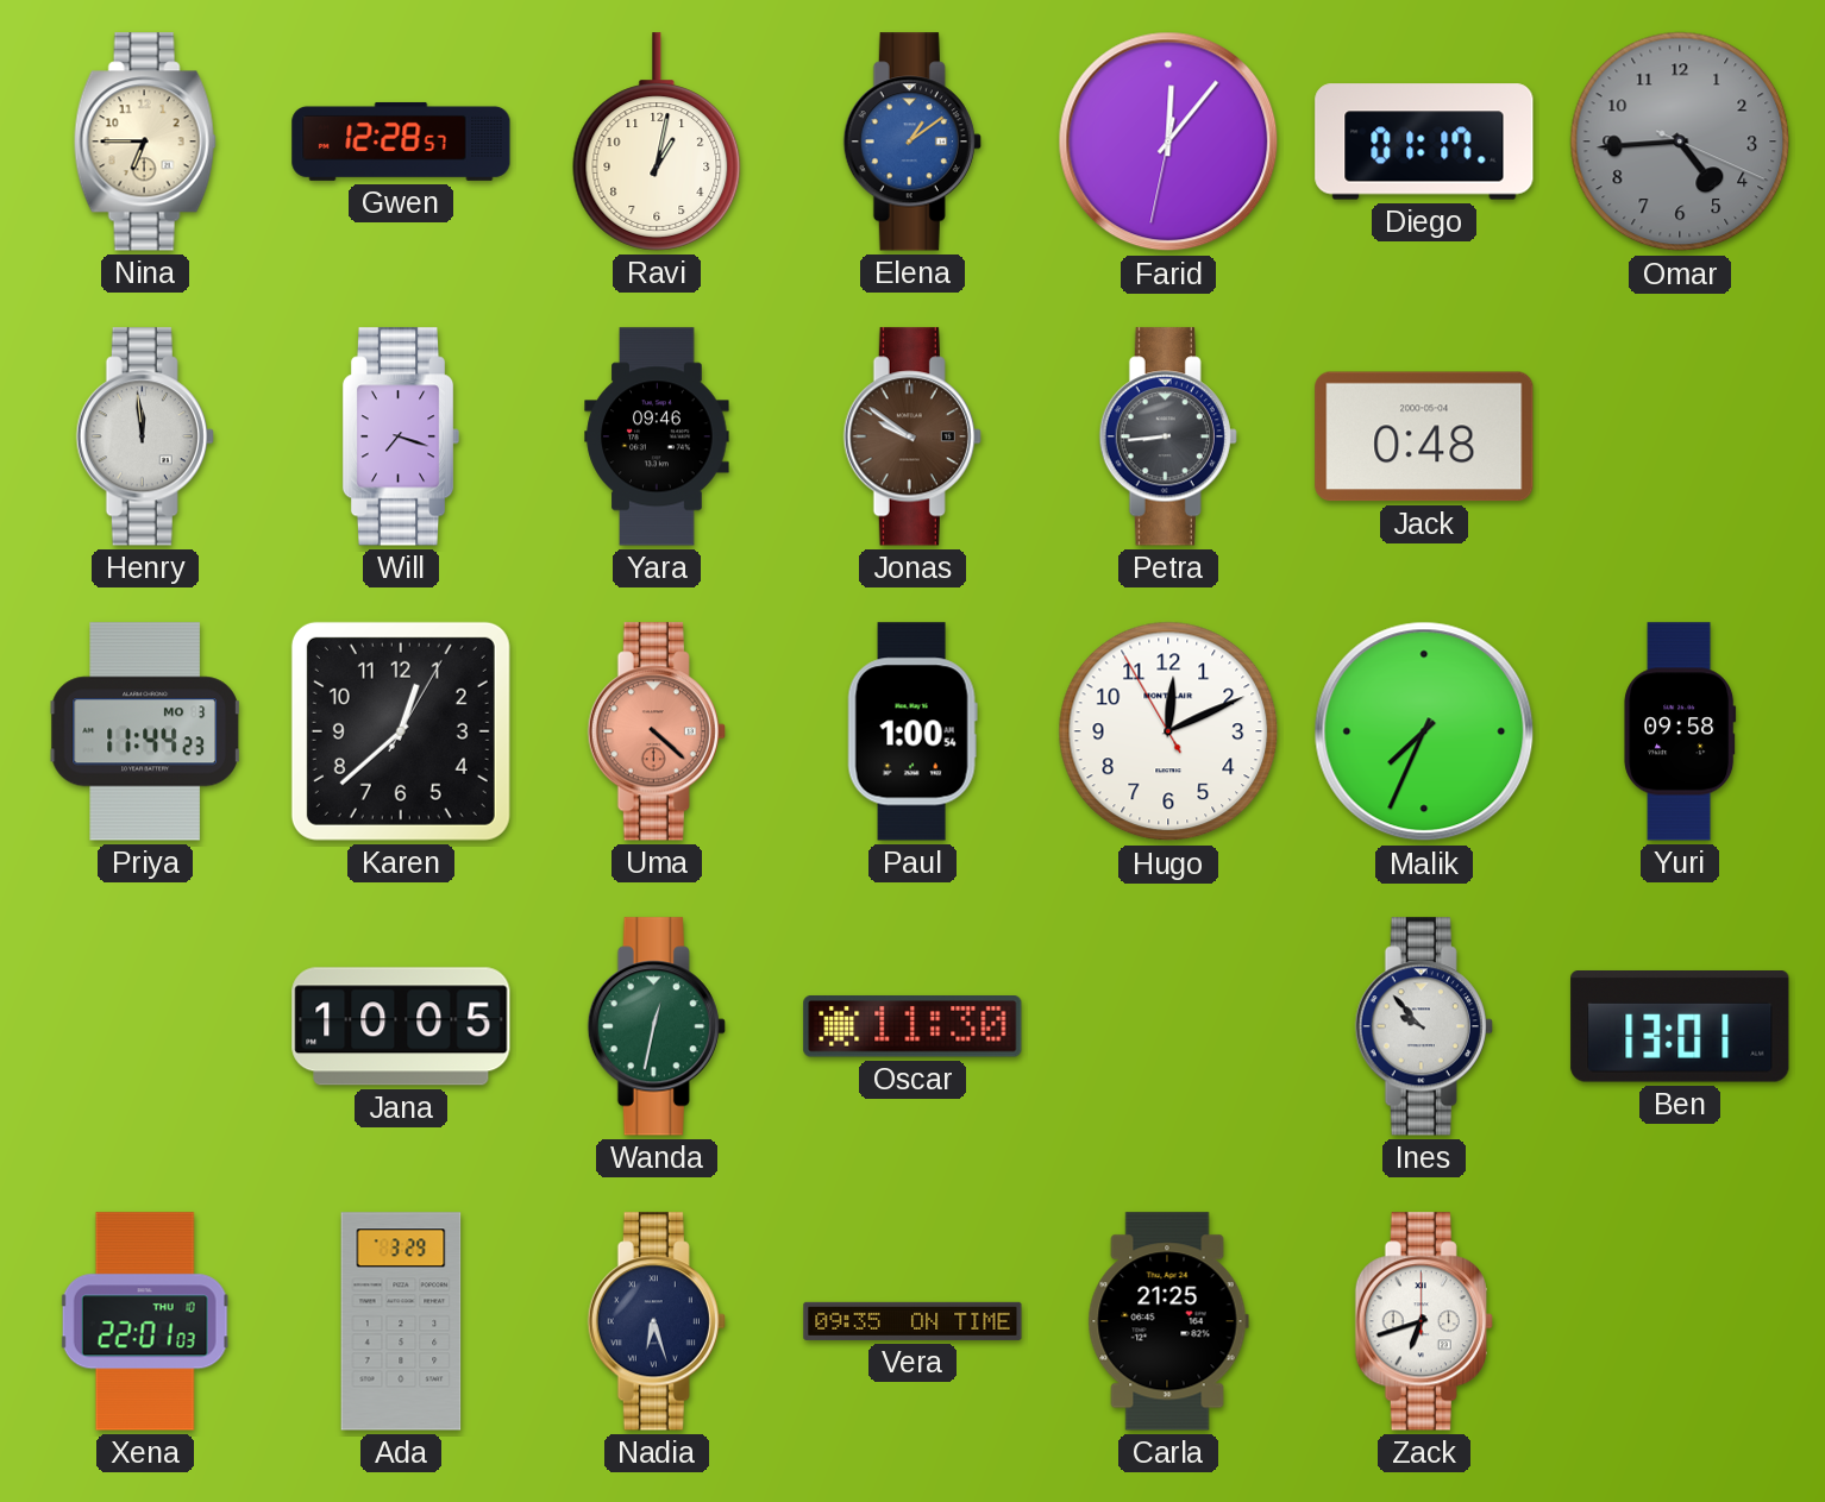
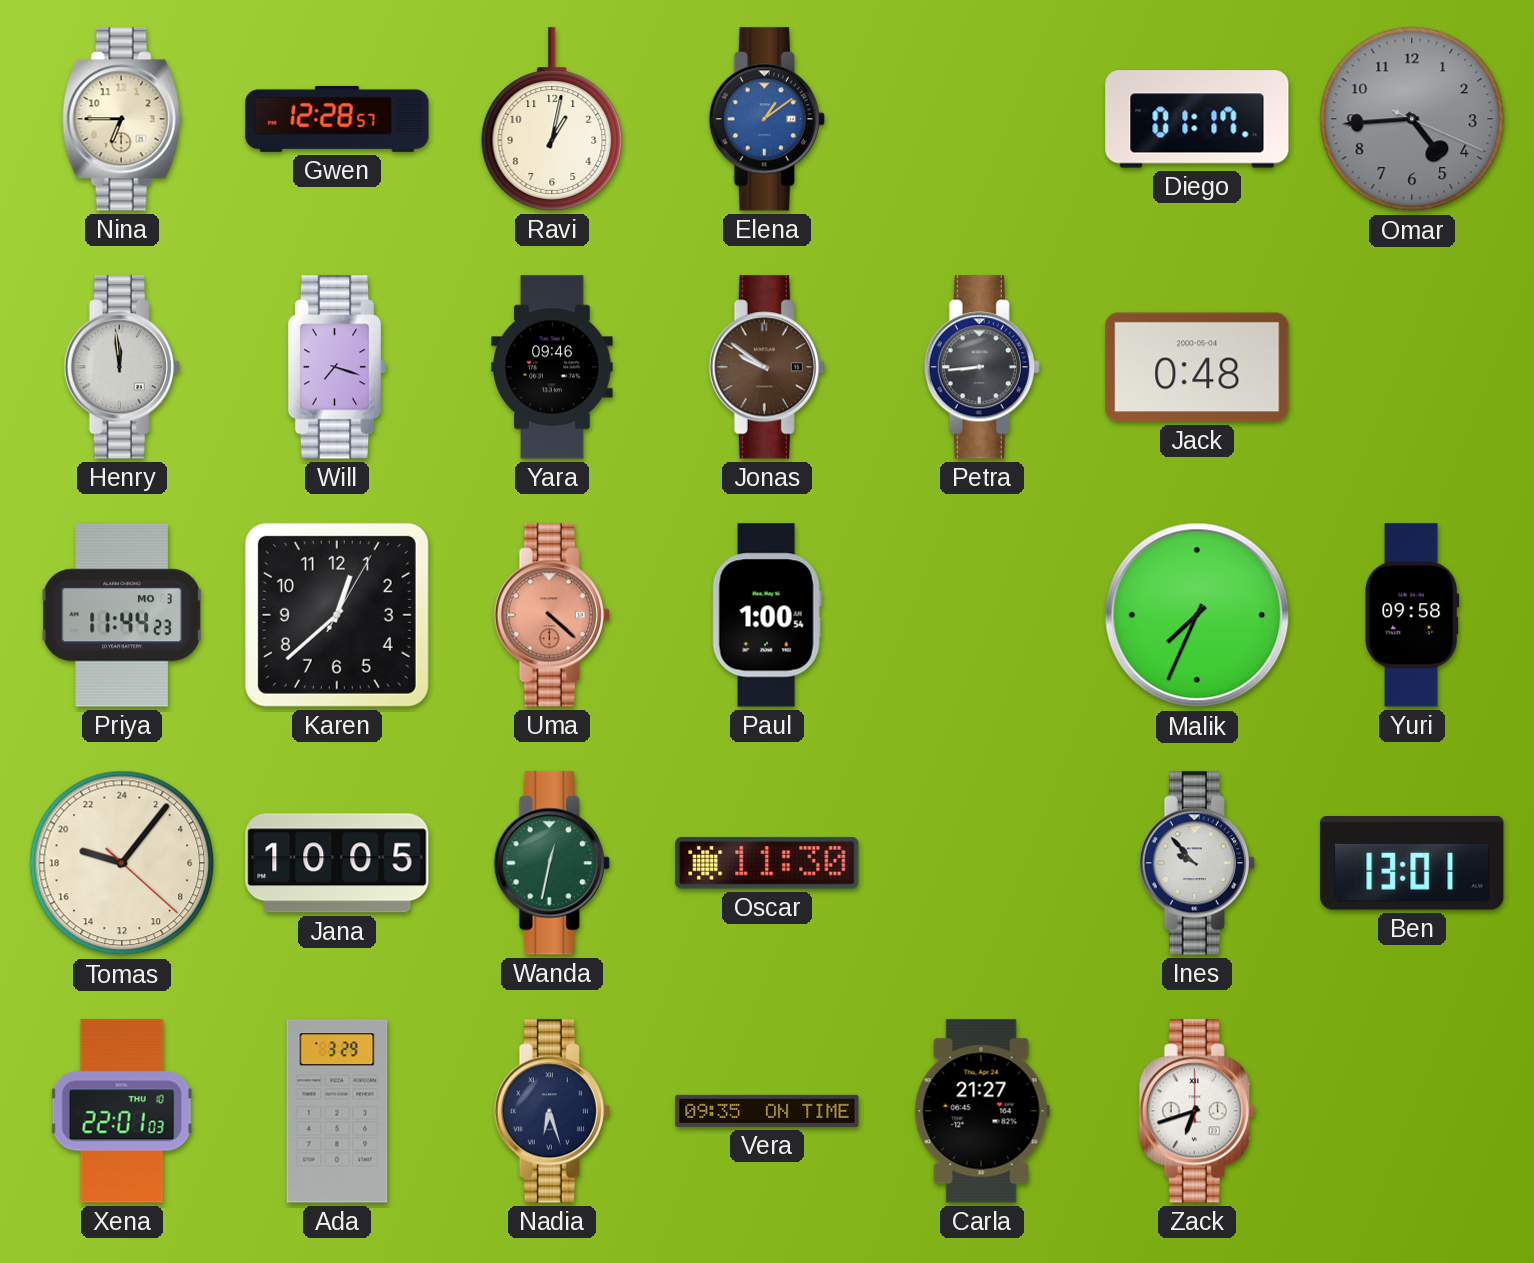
Farid: 12:06 -> none
Hugo: 12:10 -> none
Tomas: none -> 19:06
Carla: 21:25 -> 21:27
